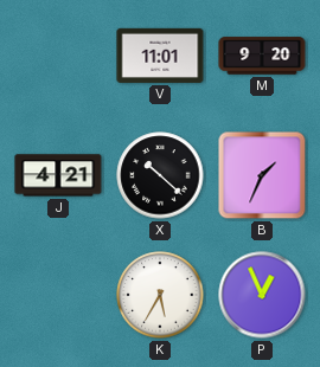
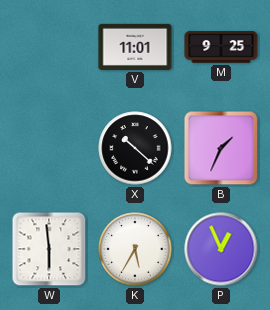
M: 9:20 -> 9:25
J: 4:21 -> none
W: none -> 5:59
